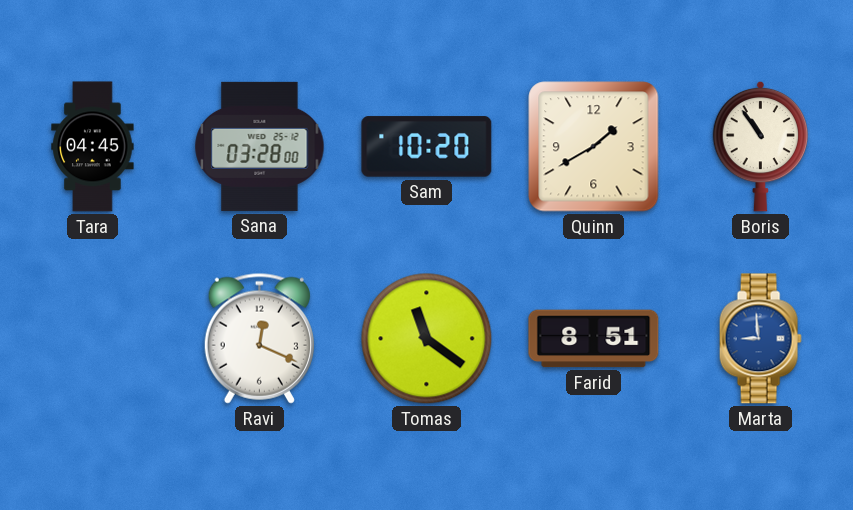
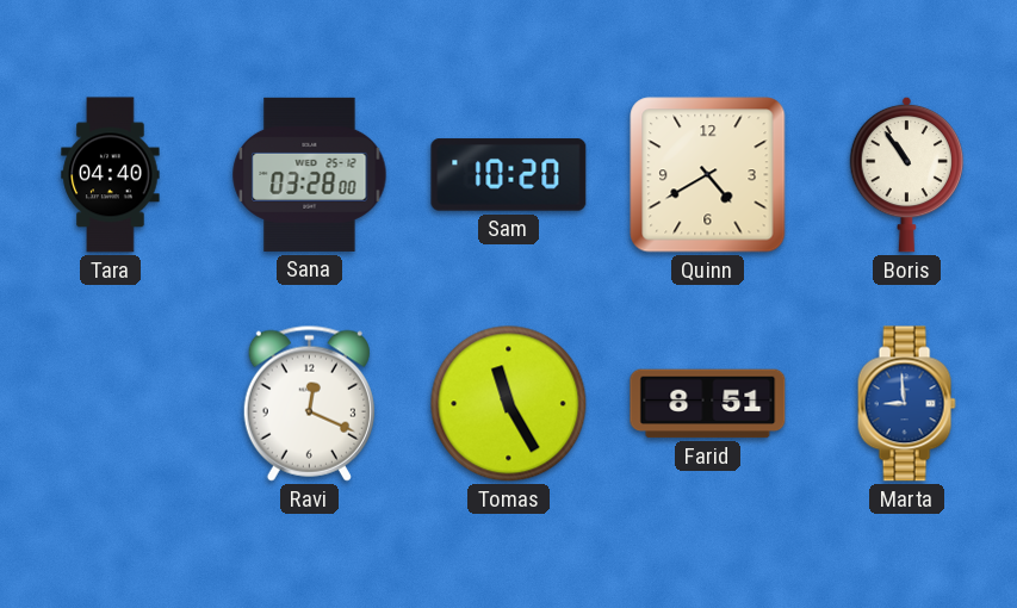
Tara: 04:45 -> 04:40
Quinn: 1:40 -> 4:40
Tomas: 11:21 -> 11:25
